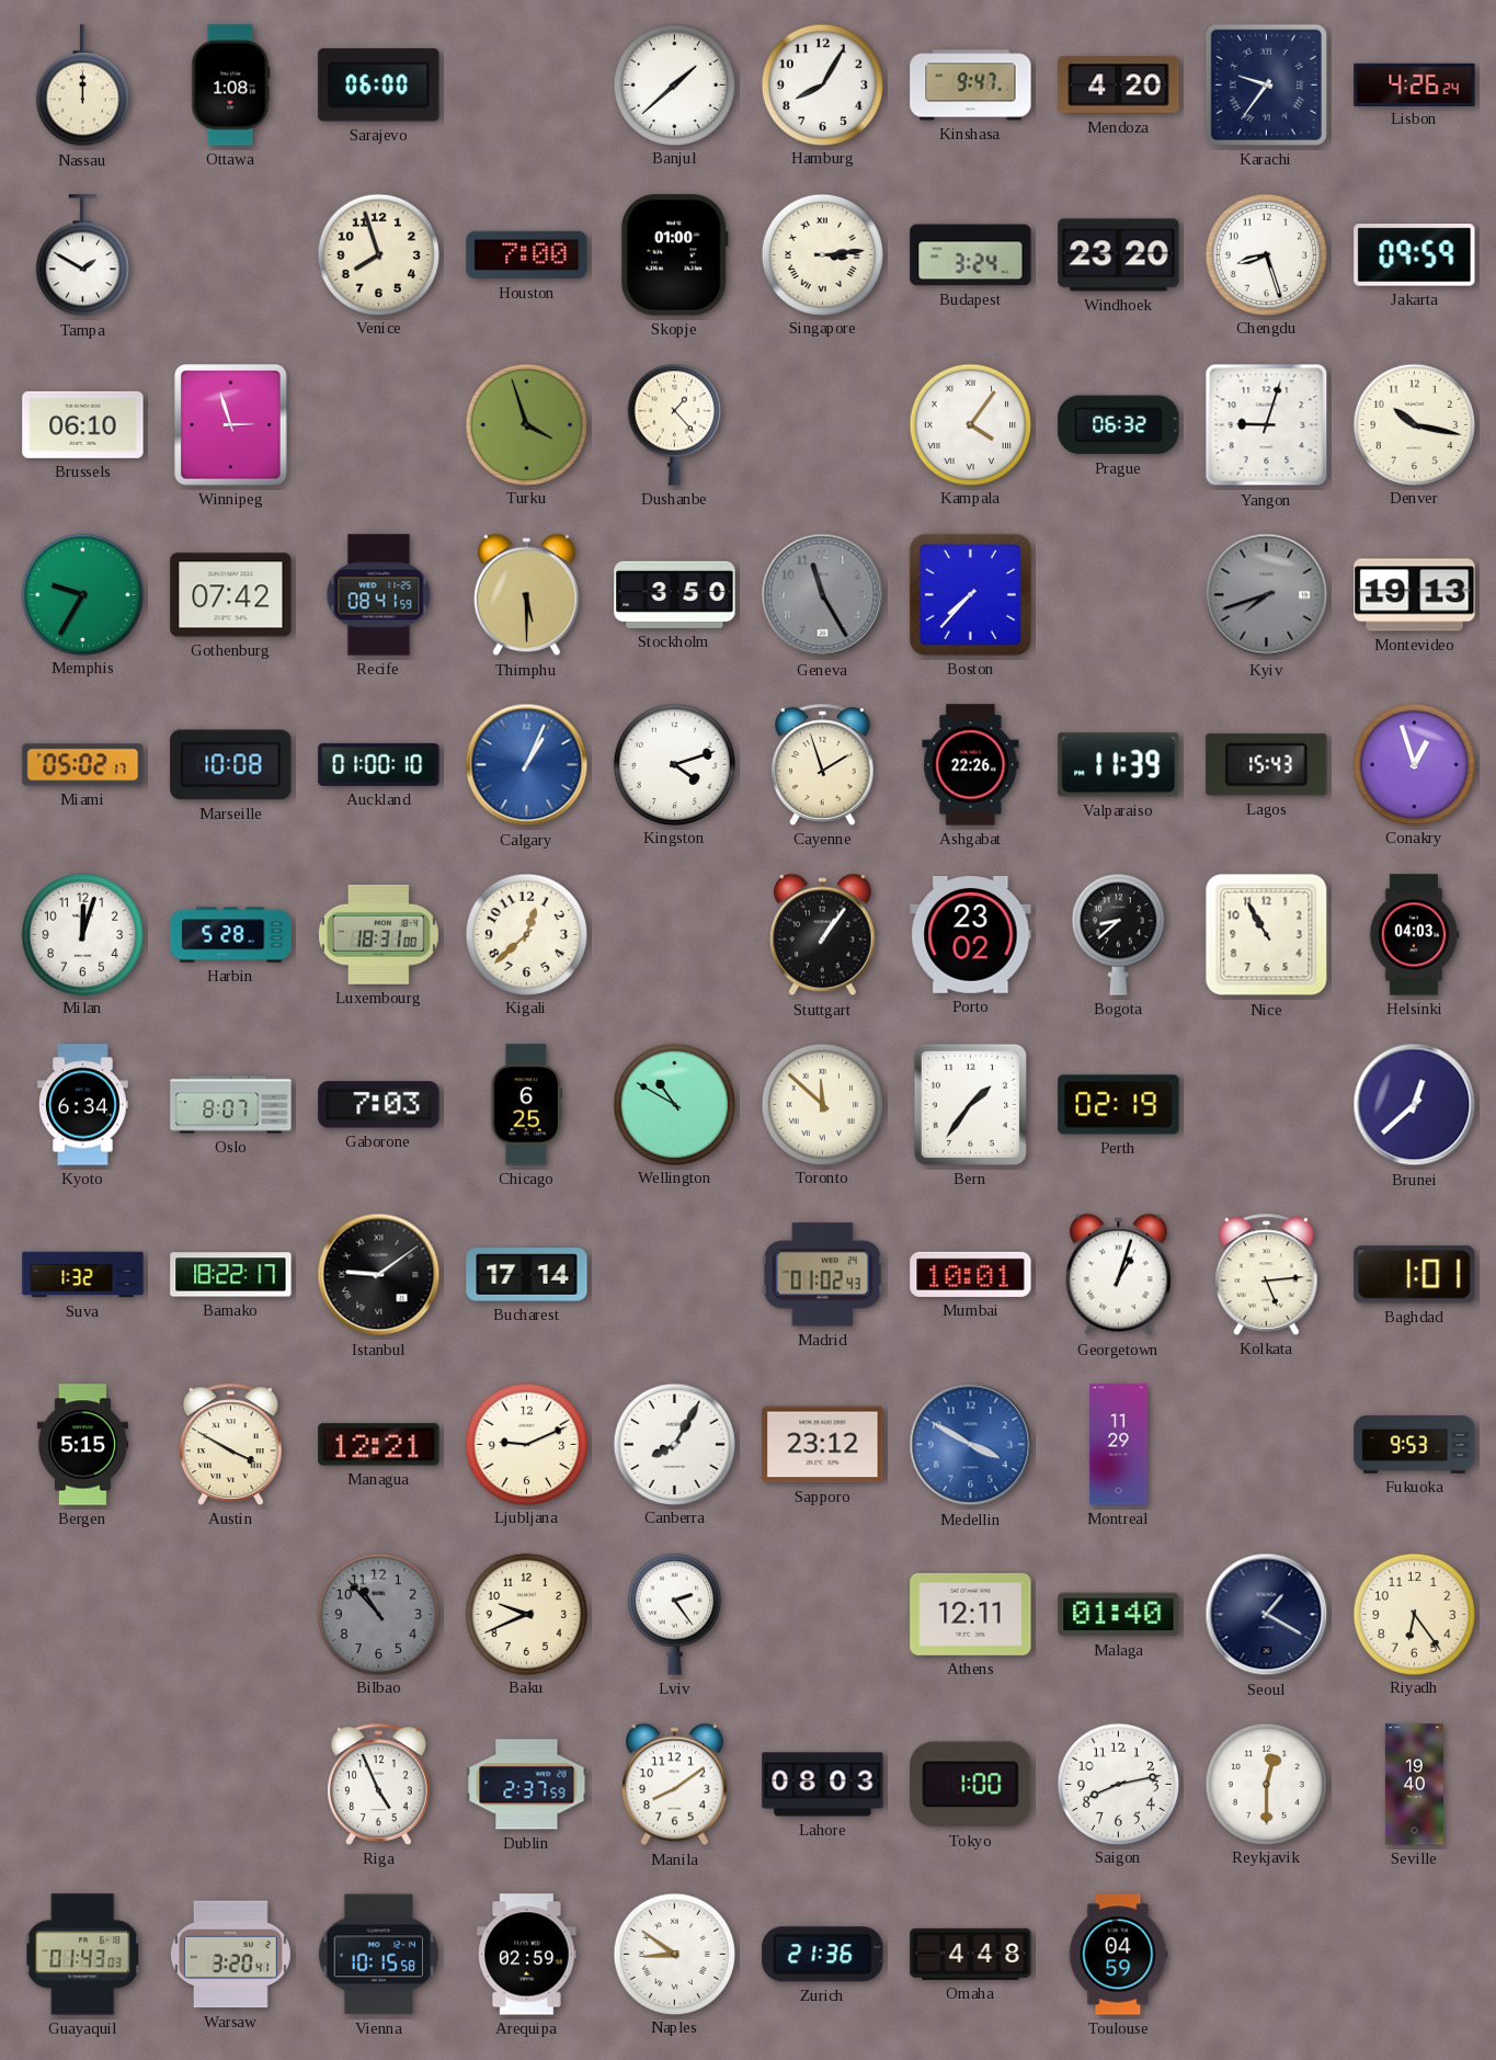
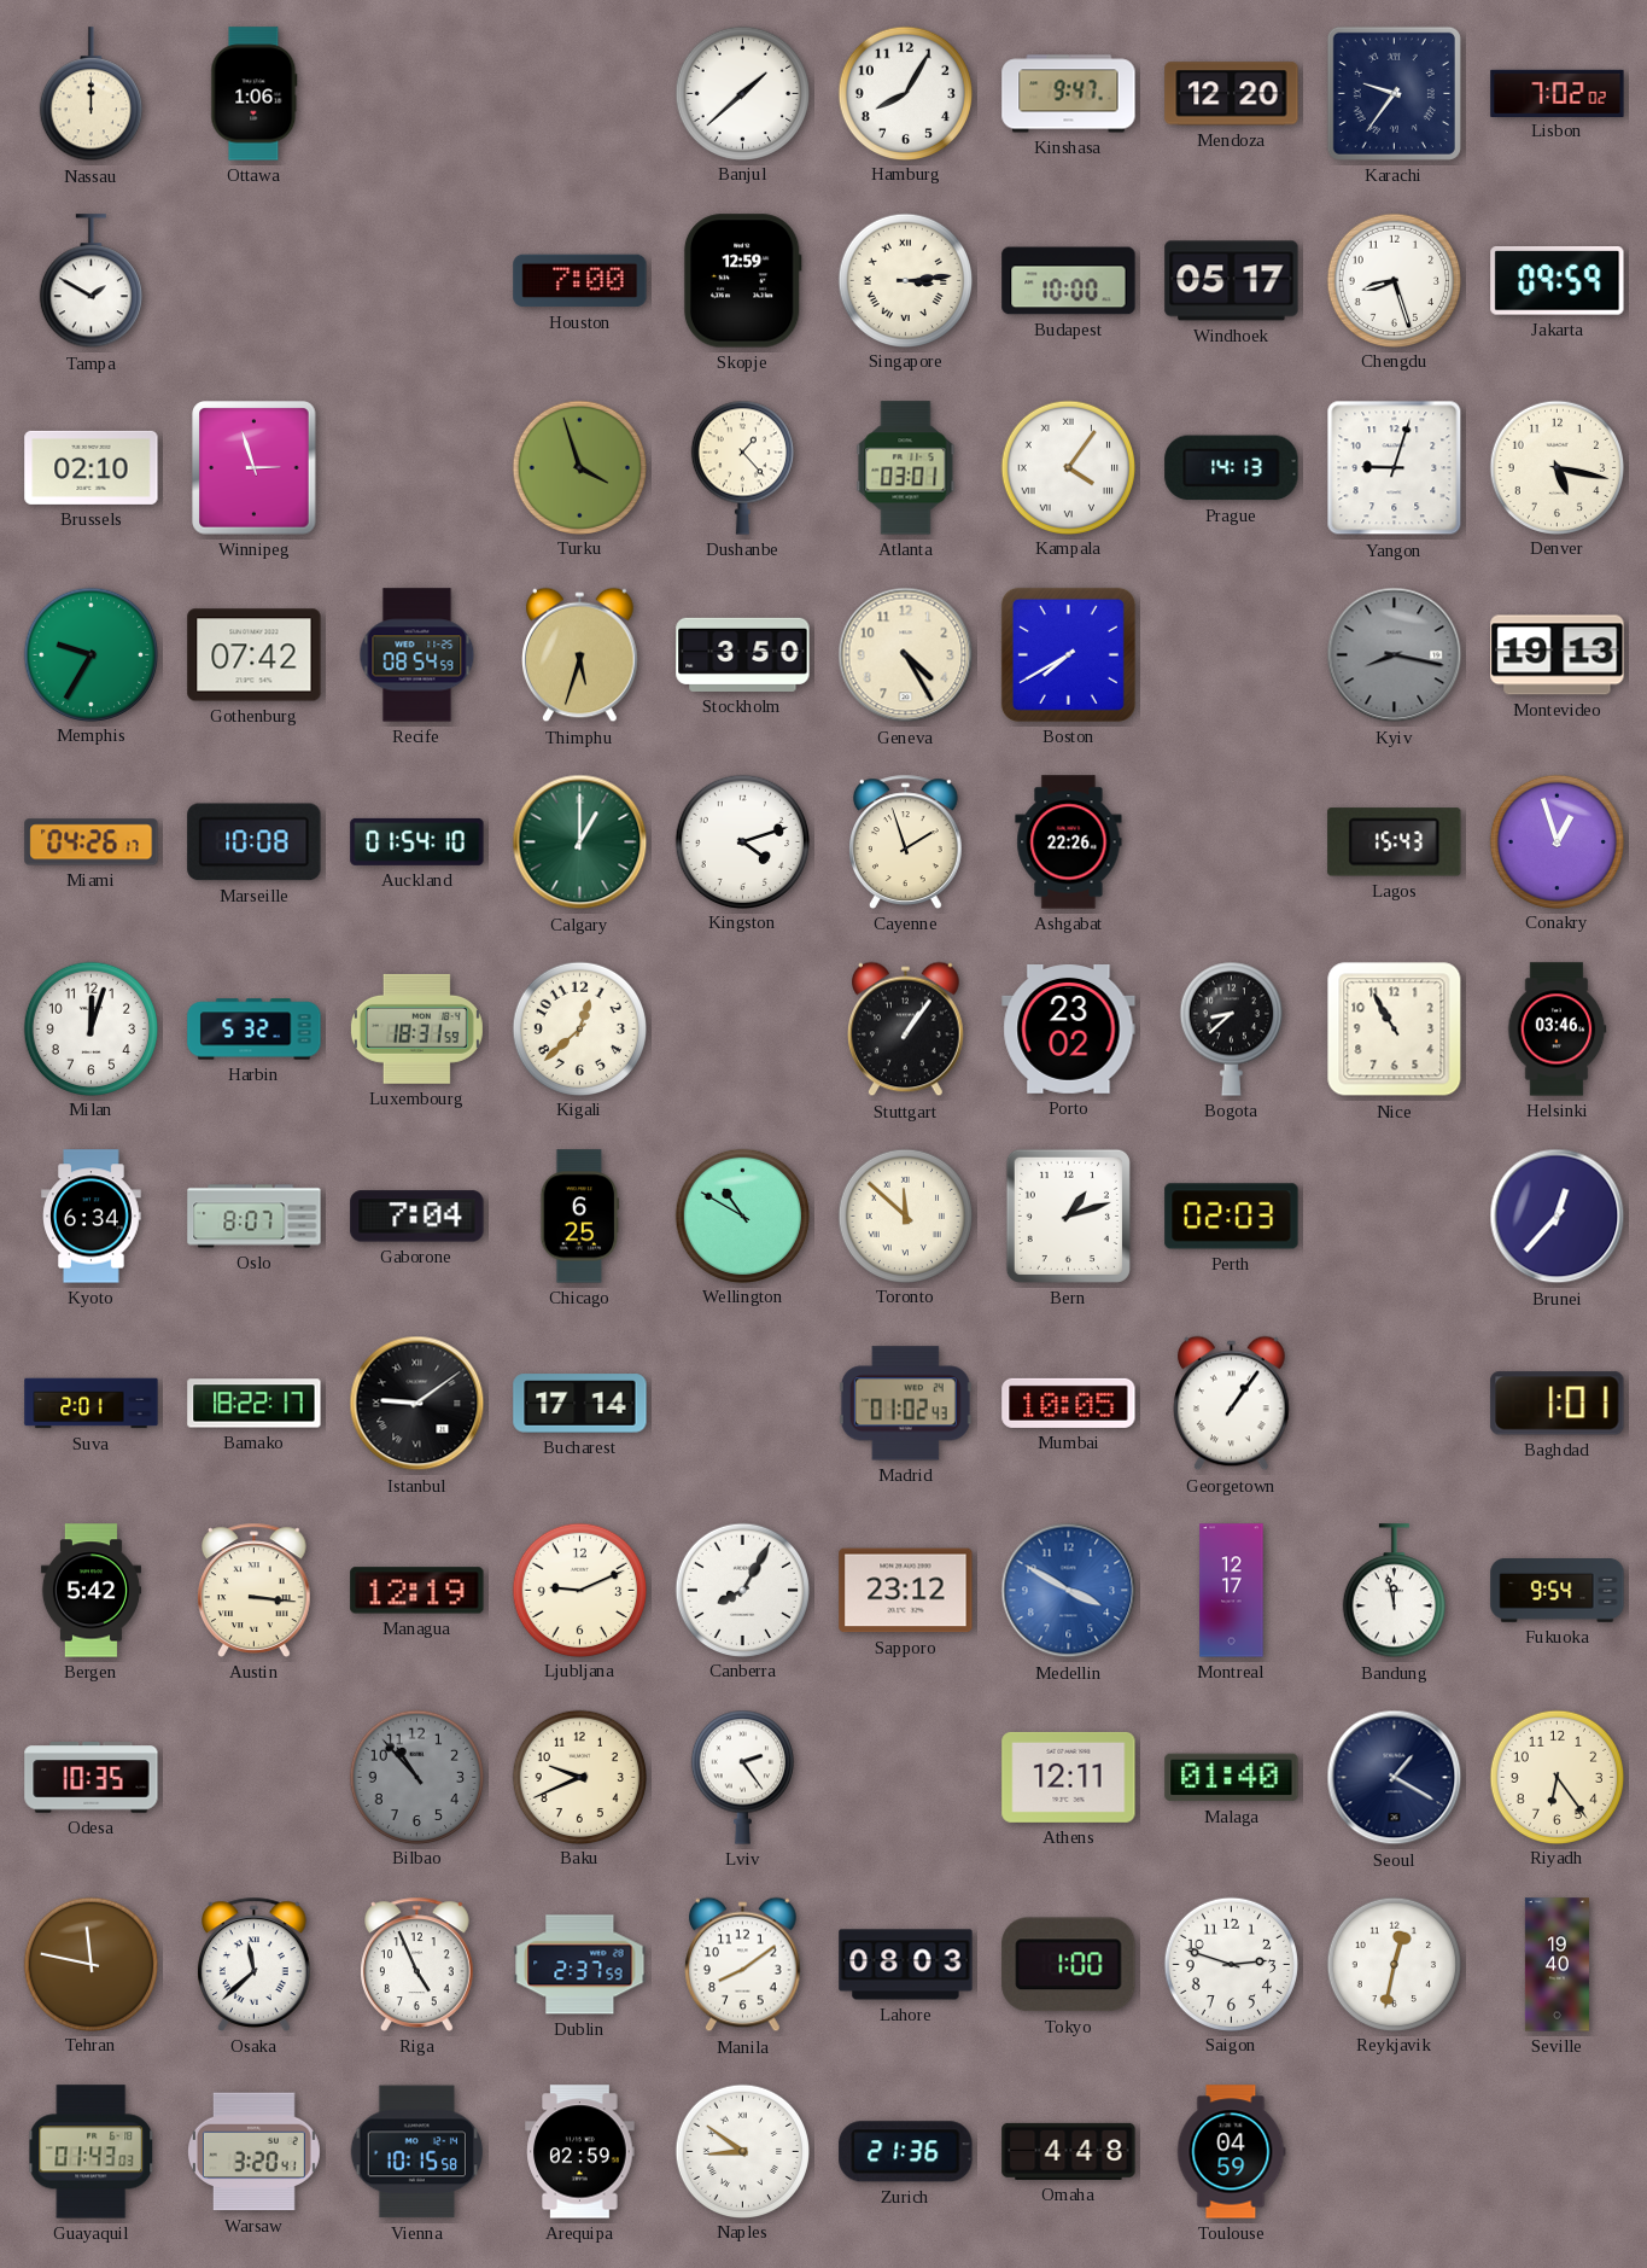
Ottawa: 1:08 -> 1:06
Sarajevo: 06:00 -> none
Mendoza: 4:20 -> 12:20
Lisbon: 4:26 -> 7:02
Venice: 7:57 -> none
Skopje: 01:00 -> 12:59
Budapest: 3:24 -> 10:00
Windhoek: 23:20 -> 05:17
Brussels: 06:10 -> 02:10
Atlanta: none -> 03:01
Prague: 06:32 -> 14:13
Denver: 10:17 -> 5:17
Recife: 08:41 -> 08:54
Thimphu: 5:30 -> 5:33
Geneva: 11:25 -> 4:25
Geneva dial: grey -> cream
Boston: 7:37 -> 7:40
Kyiv: 7:42 -> 8:17
Miami: 05:02 -> 04:26
Auckland: 01:00 -> 01:54
Calgary: 1:04 -> 1:00
Calgary dial: blue -> green
Valparaiso: 11:39 -> none
Harbin: 5:28 -> 5:32
Luxembourg: 18:31:00 -> 18:31:59
Helsinki: 04:03 -> 03:46
Gaborone: 7:03 -> 7:04
Bern: 1:36 -> 1:12
Perth: 02:19 -> 02:03
Brunei: 12:38 -> 12:37
Suva: 1:32 -> 2:01
Mumbai: 10:01 -> 10:05
Georgetown: 1:03 -> 1:06
Kolkata: 5:14 -> none
Bergen: 5:15 -> 5:42
Austin: 3:50 -> 3:16
Managua: 12:21 -> 12:19
Montreal: 11:29 -> 12:17
Bandung: none -> 11:58
Fukuoka: 9:53 -> 9:54
Odesa: none -> 10:35
Tehran: none -> 11:47
Osaka: none -> 11:38
Saigon: 8:13 -> 2:48
Reykjavik: 12:30 -> 12:32
